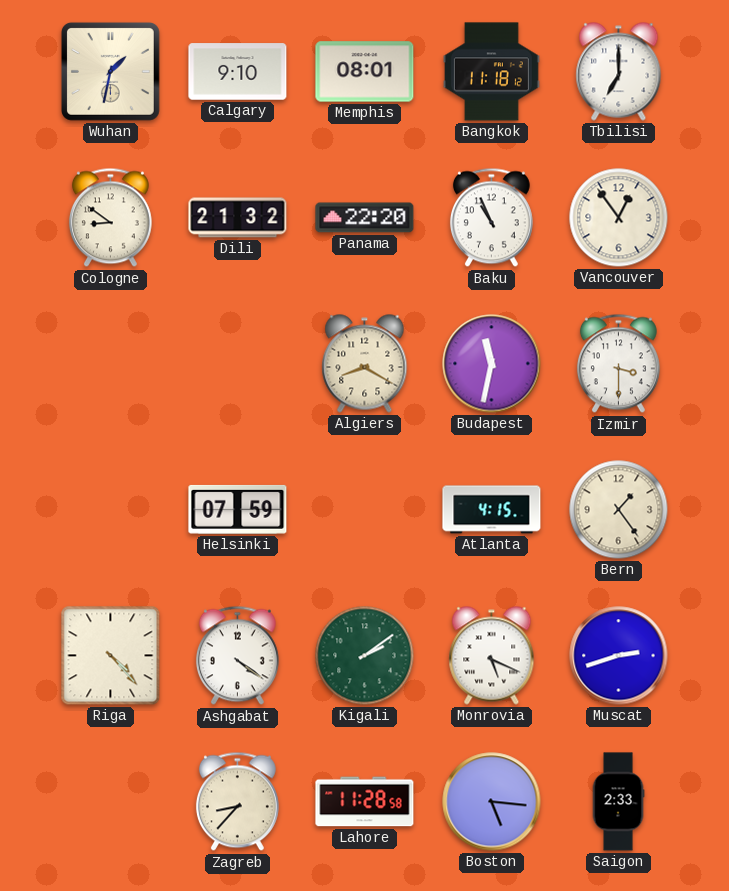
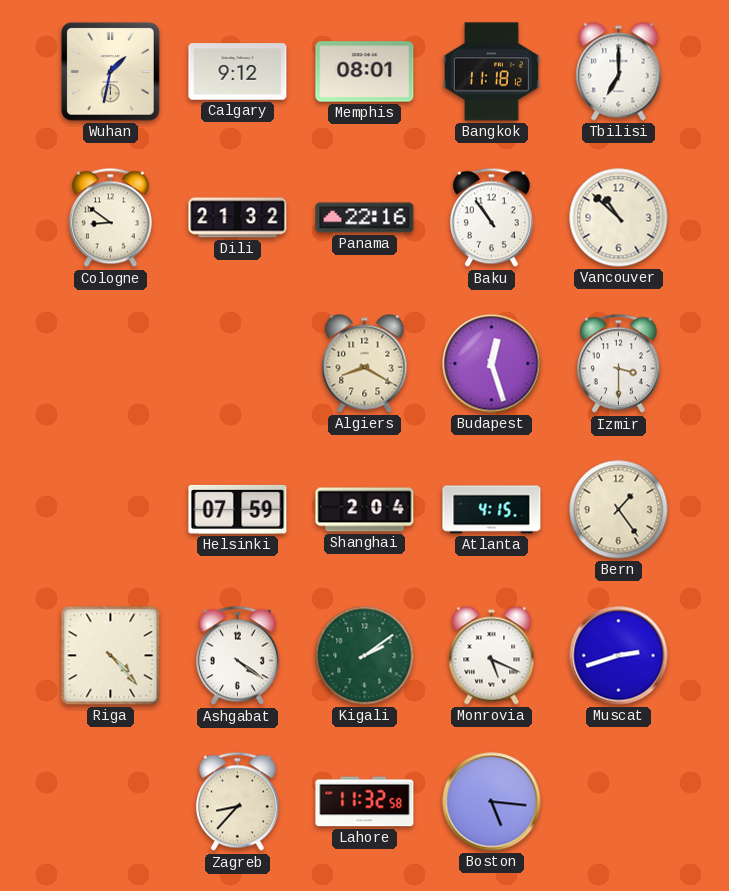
Calgary: 9:10 -> 9:12
Panama: 22:20 -> 22:16
Baku: 10:56 -> 10:54
Vancouver: 12:54 -> 10:52
Budapest: 11:32 -> 12:27
Shanghai: none -> 2:04
Lahore: 11:28 -> 11:32
Saigon: 2:33 -> none
